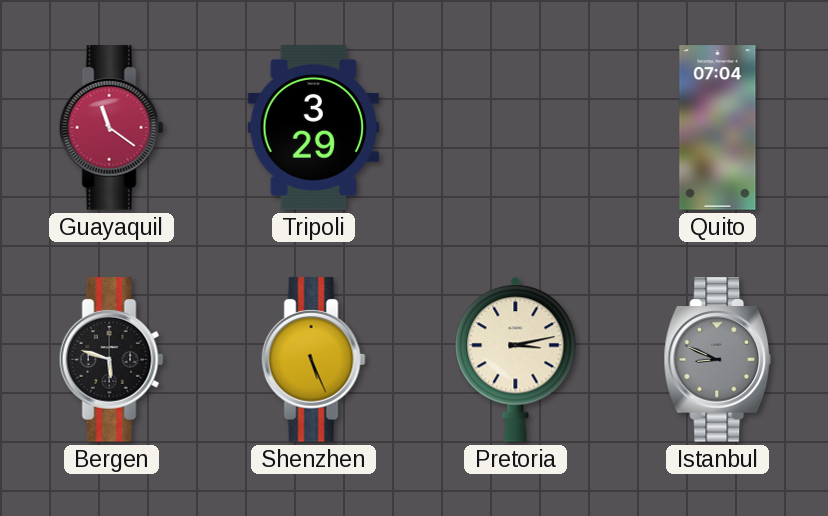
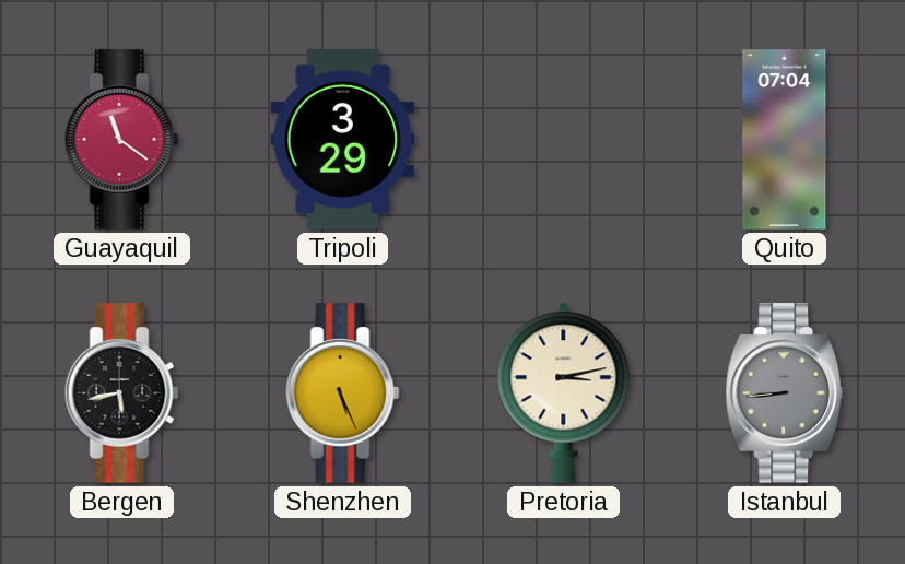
Bergen: 5:48 -> 5:43
Istanbul: 8:49 -> 8:44
